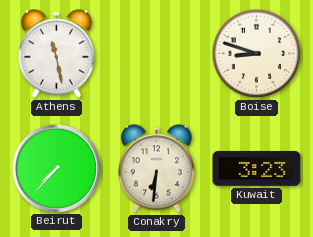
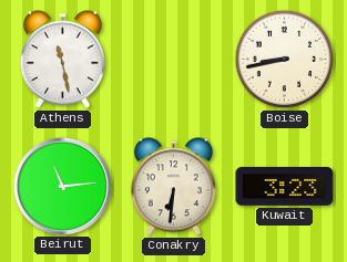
Boise: 8:48 -> 8:43
Beirut: 7:37 -> 11:14
